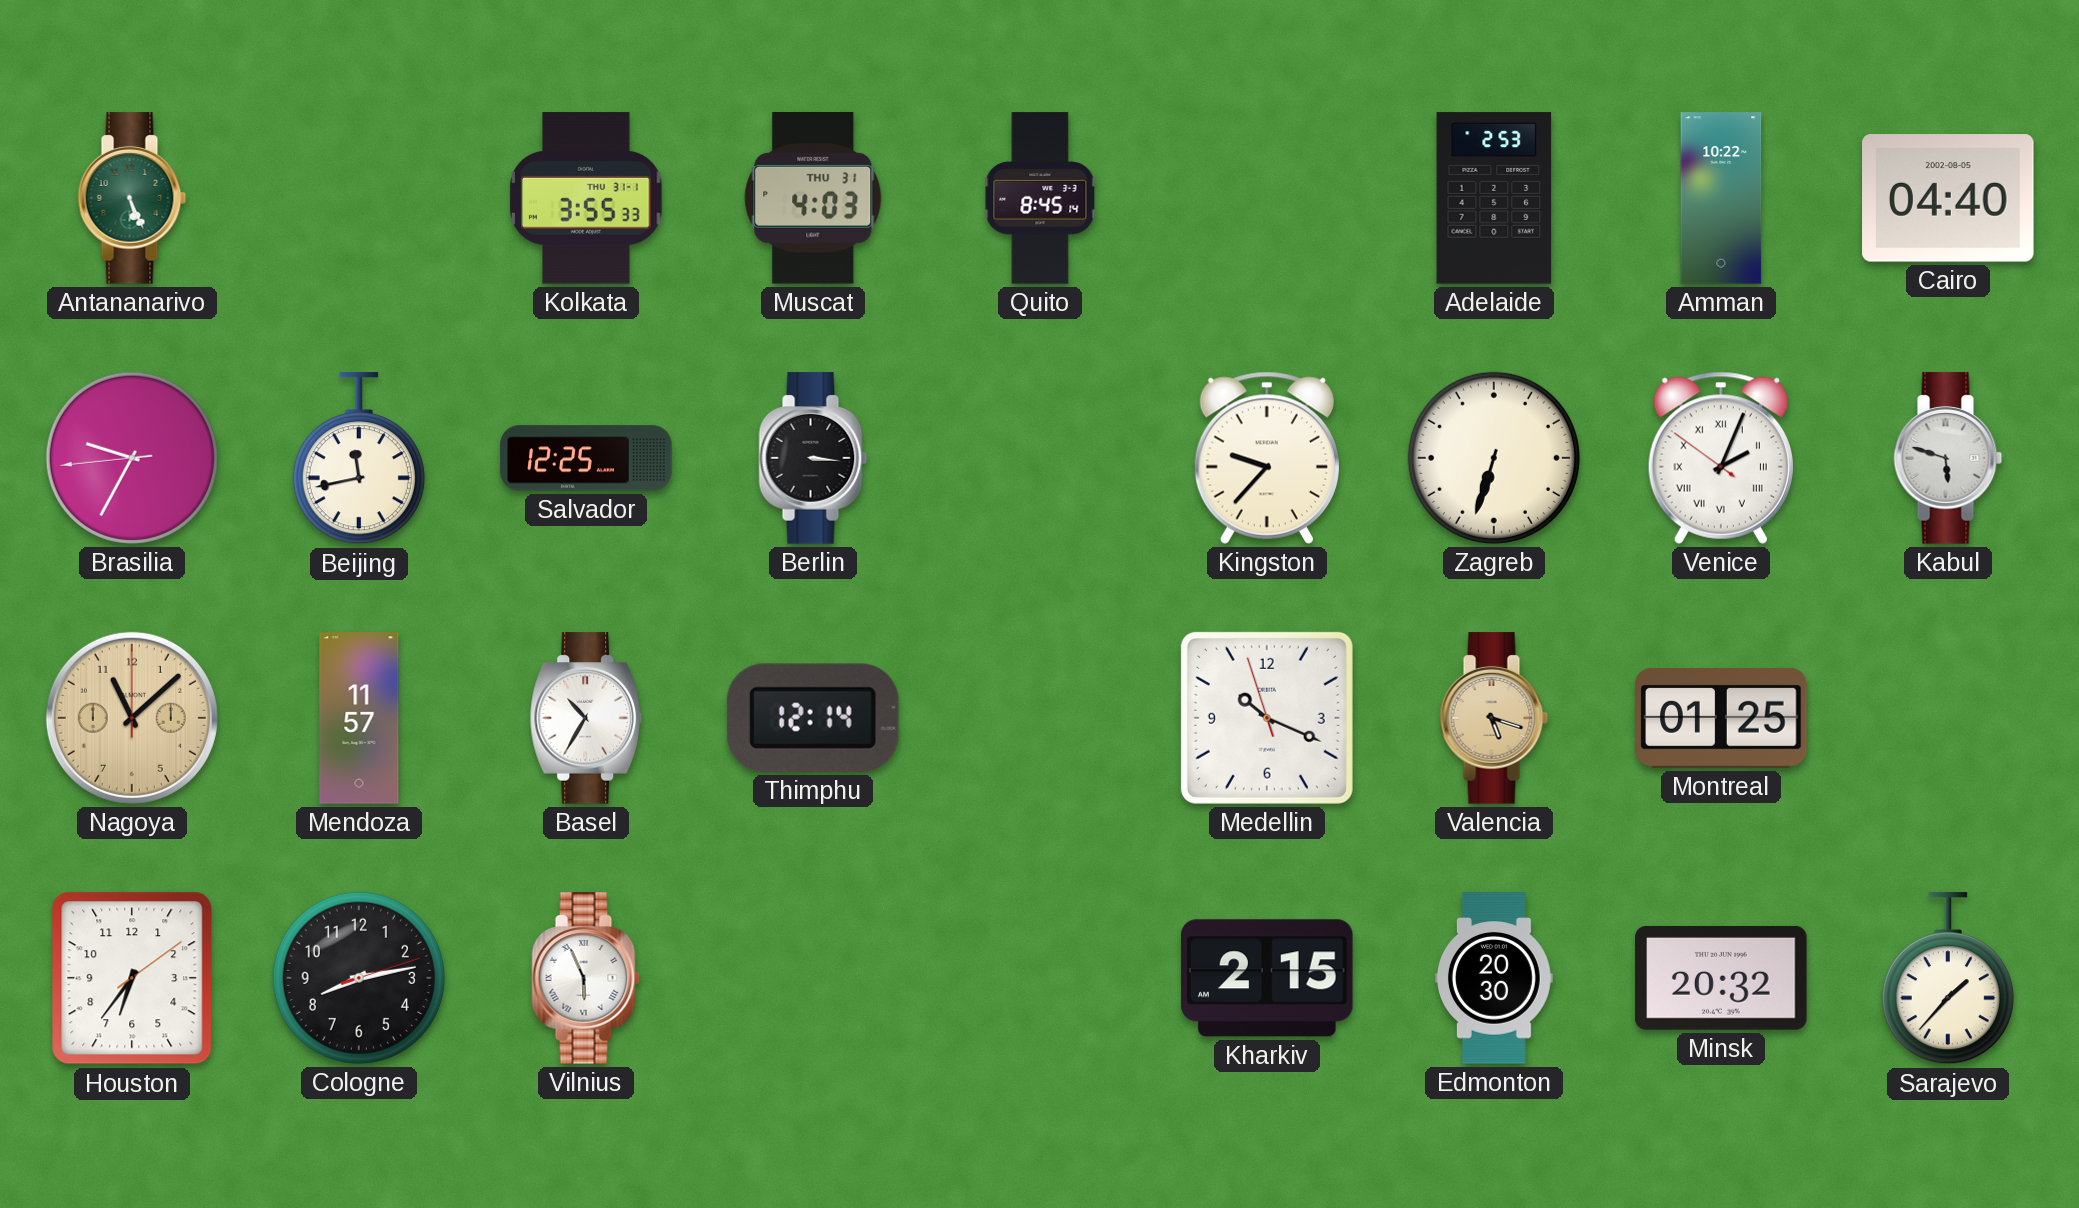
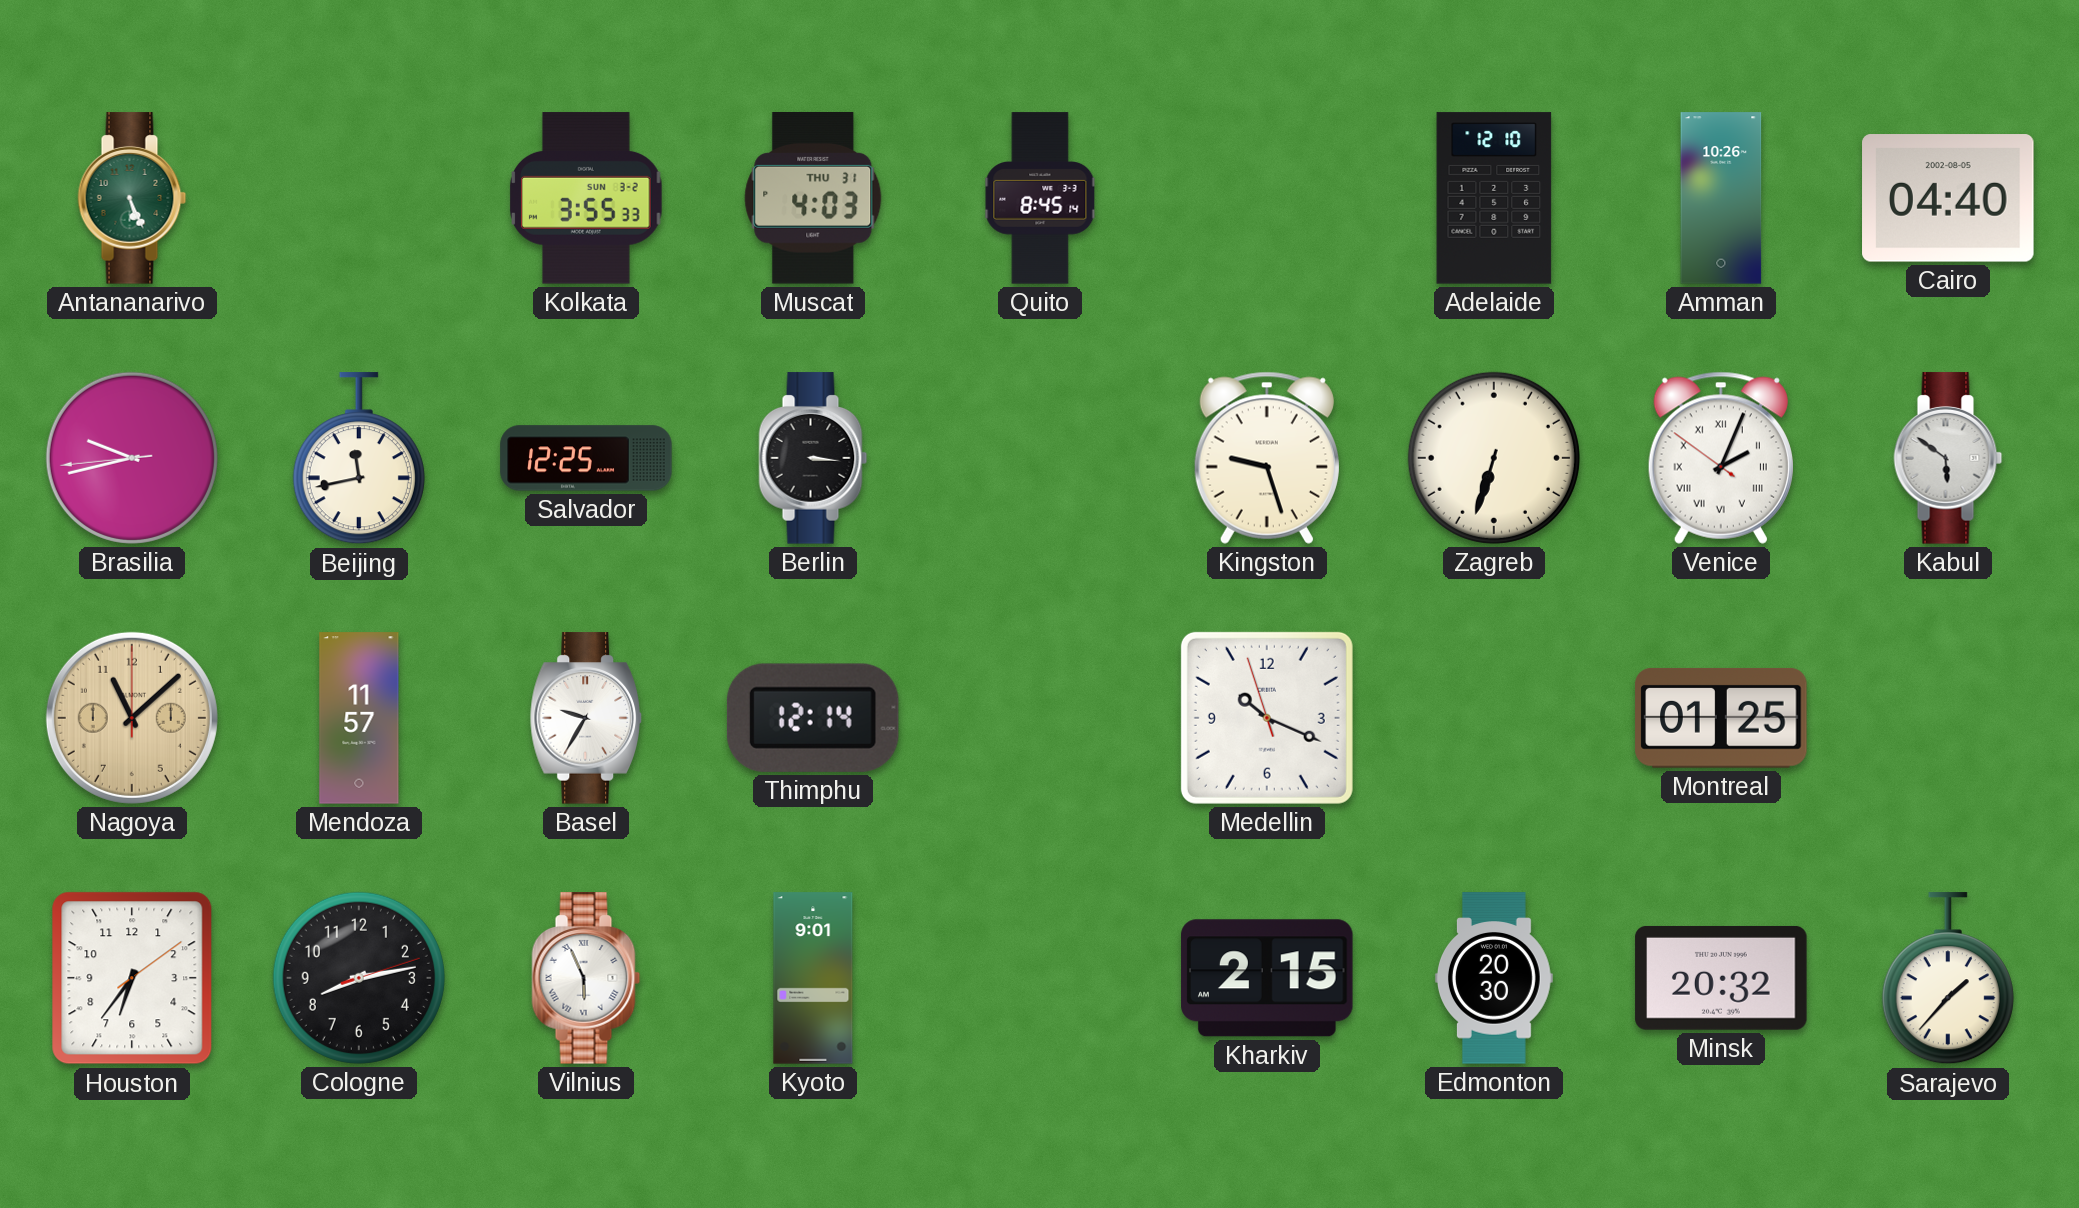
Kolkata date: THU 31-1 -> SUN 3-2
Adelaide: 2:53 -> 12:10
Amman: 10:22 -> 10:26
Brasilia: 9:34 -> 9:42
Kingston: 9:37 -> 9:27
Kabul: 5:48 -> 5:51
Basel: 10:35 -> 9:35
Valencia: 5:18 -> none
Kyoto: none -> 9:01
